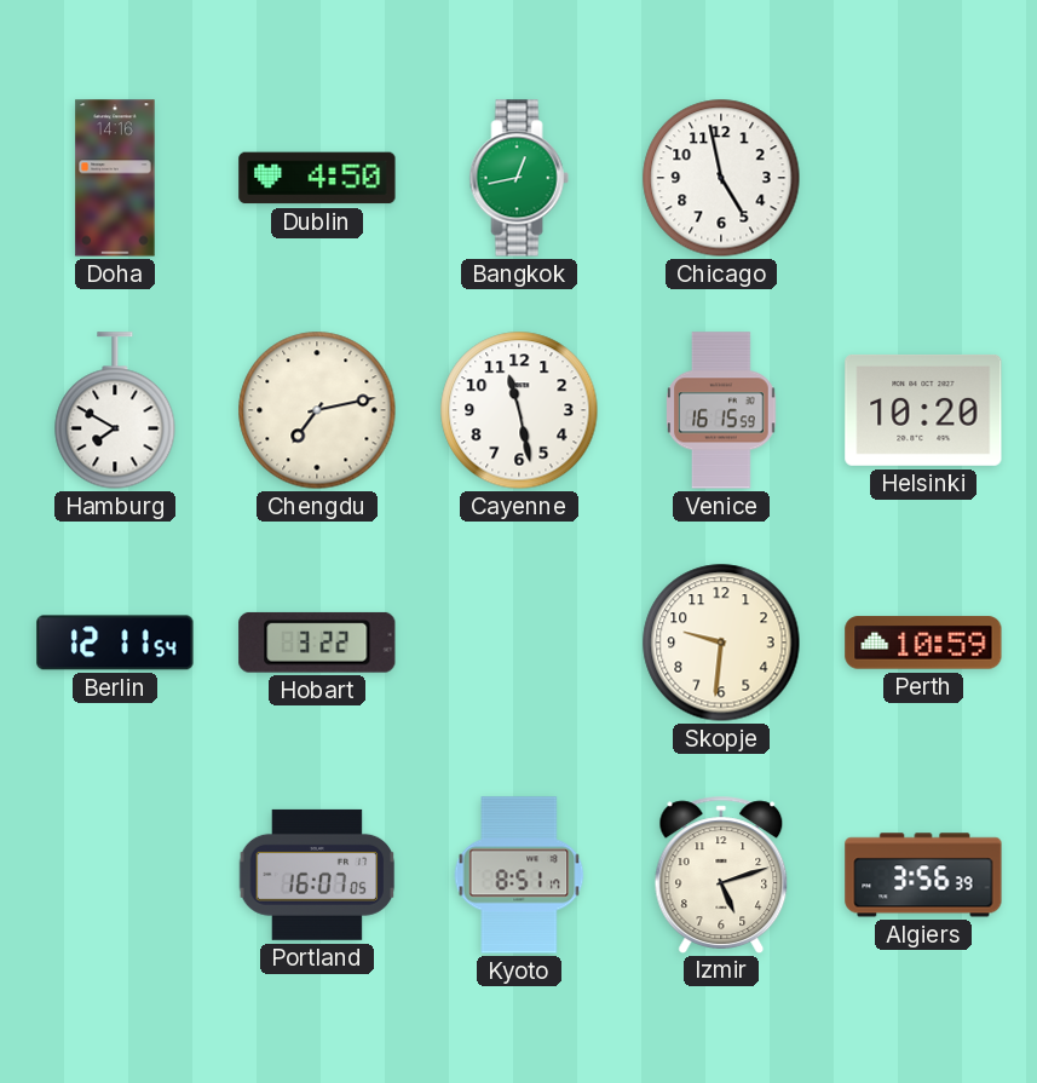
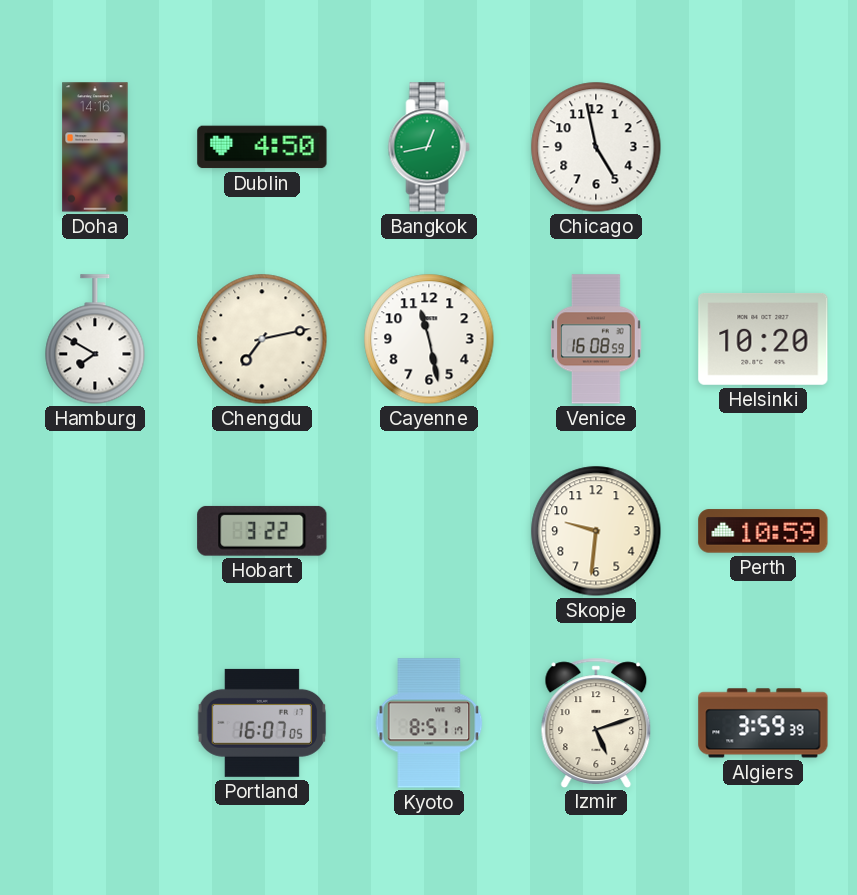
Venice: 16:15 -> 16:08
Berlin: 12:11 -> none
Algiers: 3:56 -> 3:59
